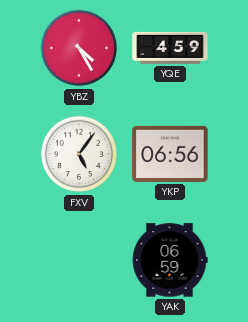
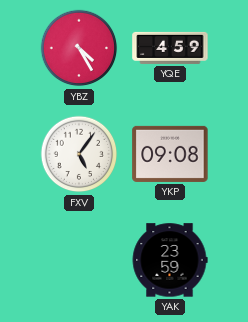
YKP: 06:56 -> 09:08
YAK: 06:59 -> 23:59
